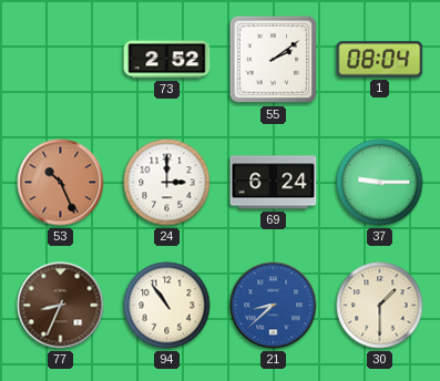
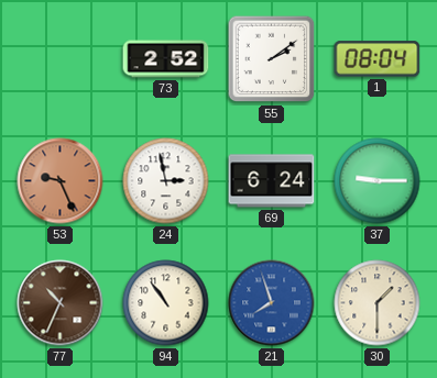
53: 10:26 -> 9:26
24: 3:00 -> 2:58
77: 8:34 -> 10:34
21: 8:38 -> 7:57
